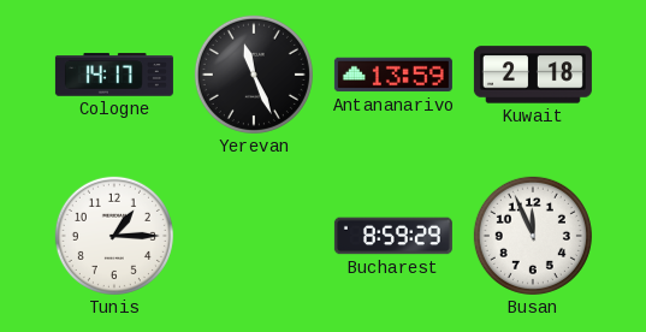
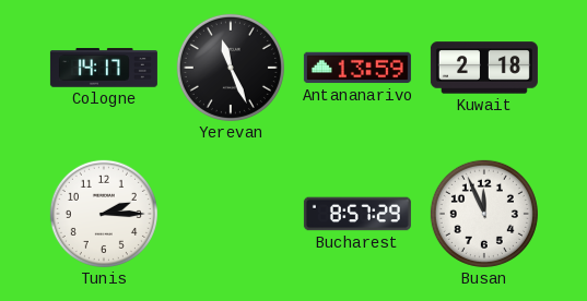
Tunis: 1:15 -> 2:15
Bucharest: 8:59 -> 8:57
